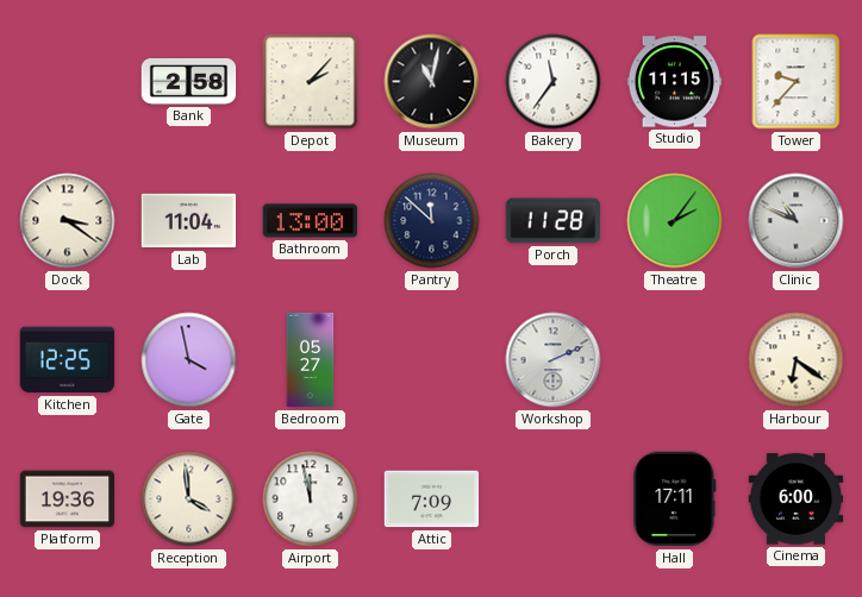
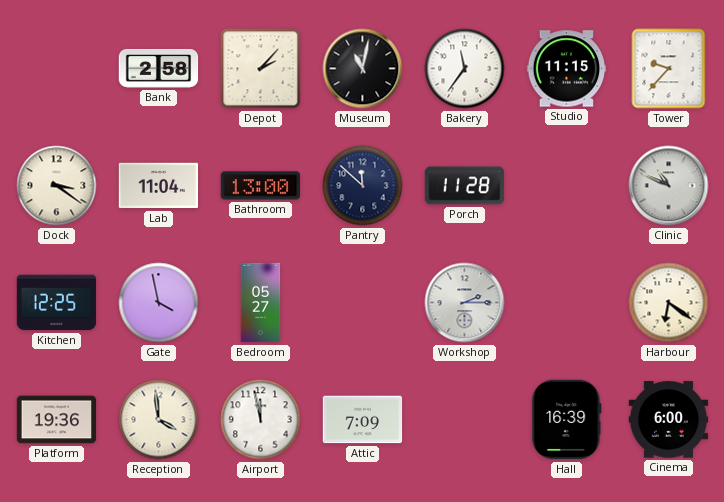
Theatre: 2:06 -> none
Workshop: 2:11 -> 2:15
Hall: 17:11 -> 16:39
